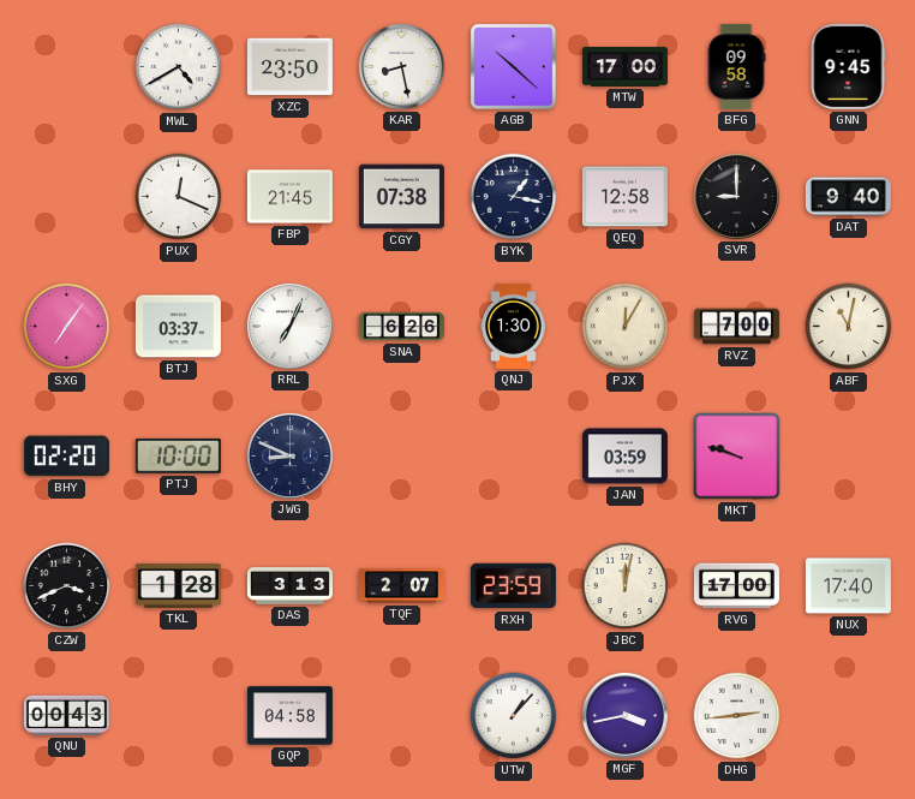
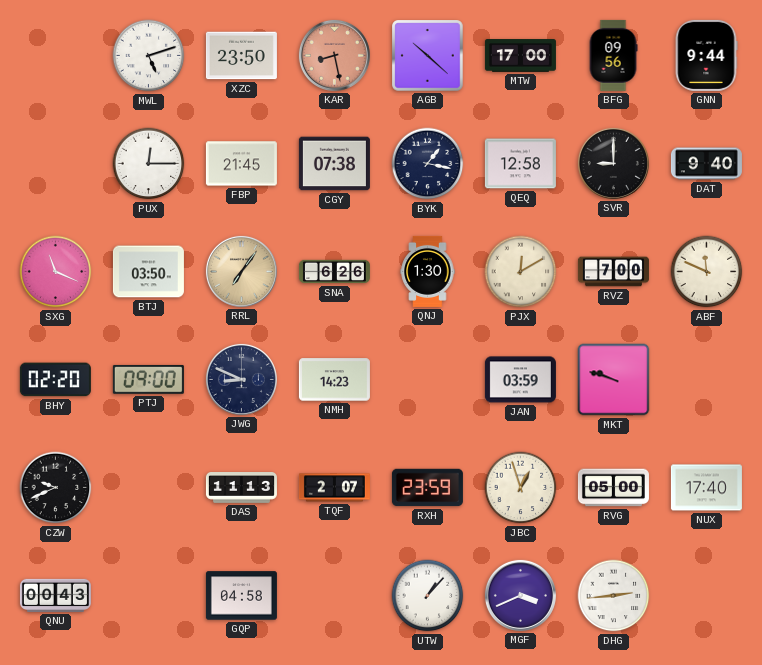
MWL: 4:40 -> 5:12
KAR dial: white -> salmon
BFG: 09:58 -> 09:56
GNN: 9:45 -> 9:44
PUX: 12:19 -> 12:15
SXG: 7:06 -> 11:19
BTJ: 03:37 -> 03:50
RRL: 7:04 -> 7:06
RRL dial: white -> champagne
PJX: 12:05 -> 12:10
ABF: 11:02 -> 11:49
PTJ: 10:00 -> 09:00
NMH: none -> 14:23
CZW: 3:41 -> 9:41
TKL: 1:28 -> none
DAS: 3:13 -> 11:13
JBC: 12:02 -> 12:57
RVG: 17:00 -> 05:00
MGF: 3:43 -> 3:41
